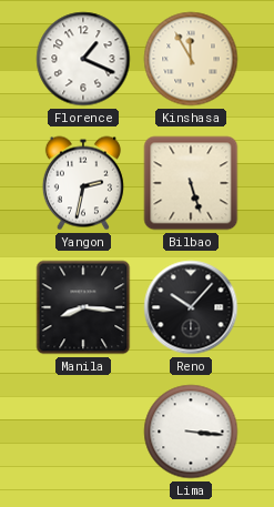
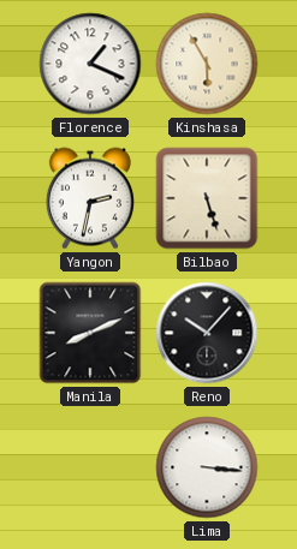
Kinshasa: 11:55 -> 5:55
Manila: 8:16 -> 8:11
